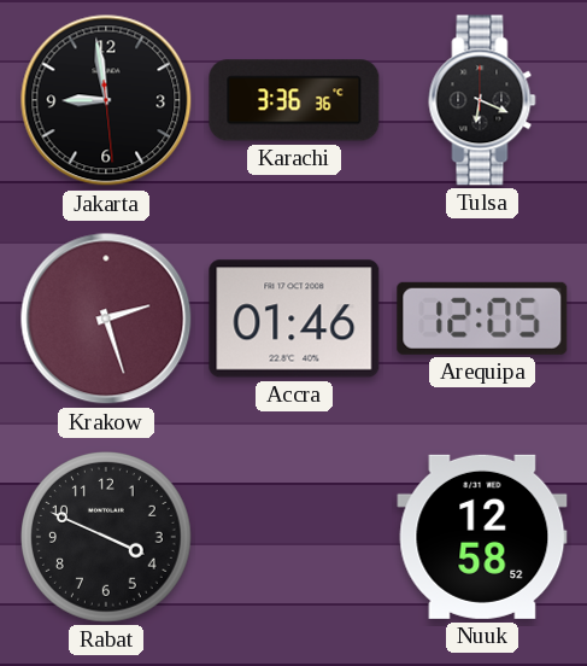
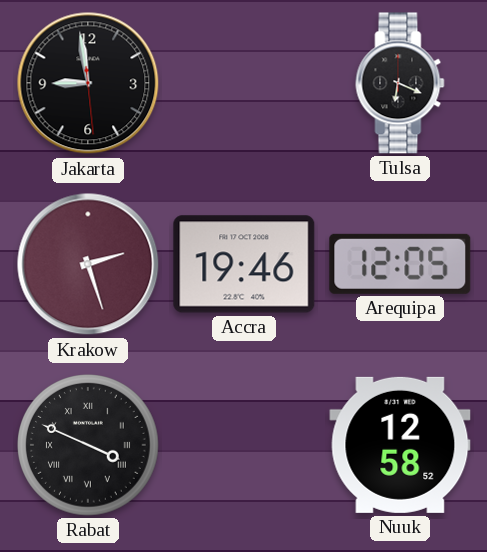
Karachi: 3:36 -> none
Accra: 01:46 -> 19:46
Rabat numerals: Arabic -> Roman
